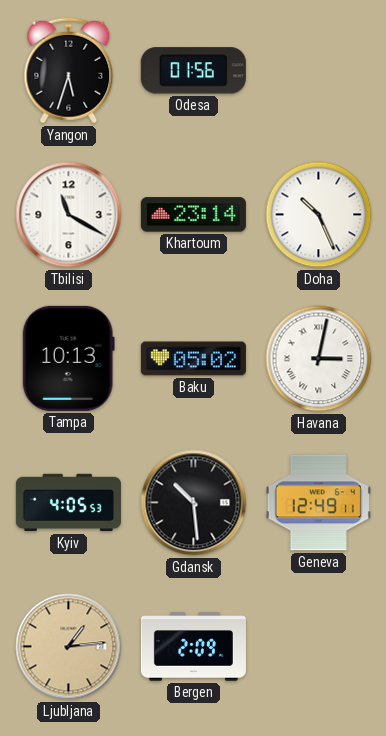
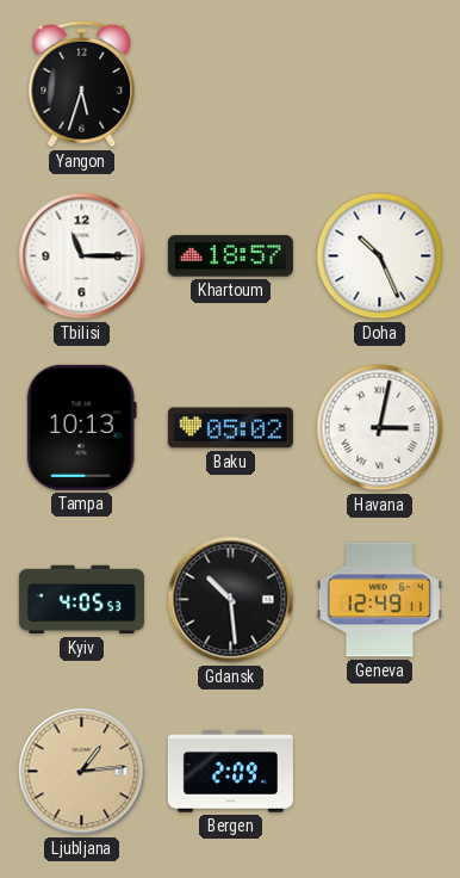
Odesa: 01:56 -> none
Tbilisi: 11:20 -> 11:15
Khartoum: 23:14 -> 18:57
